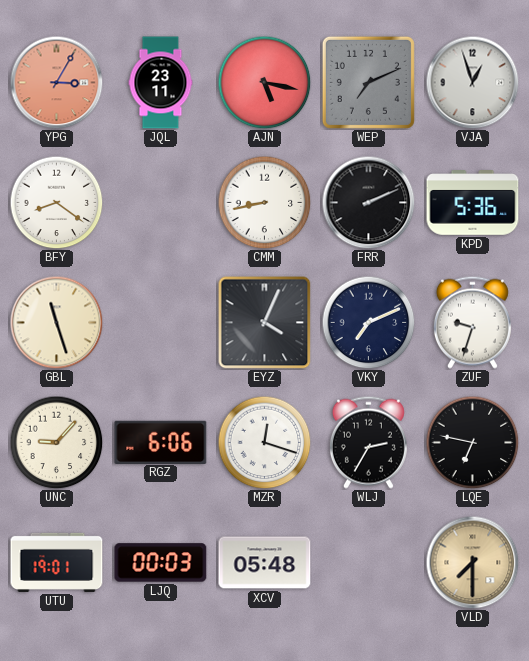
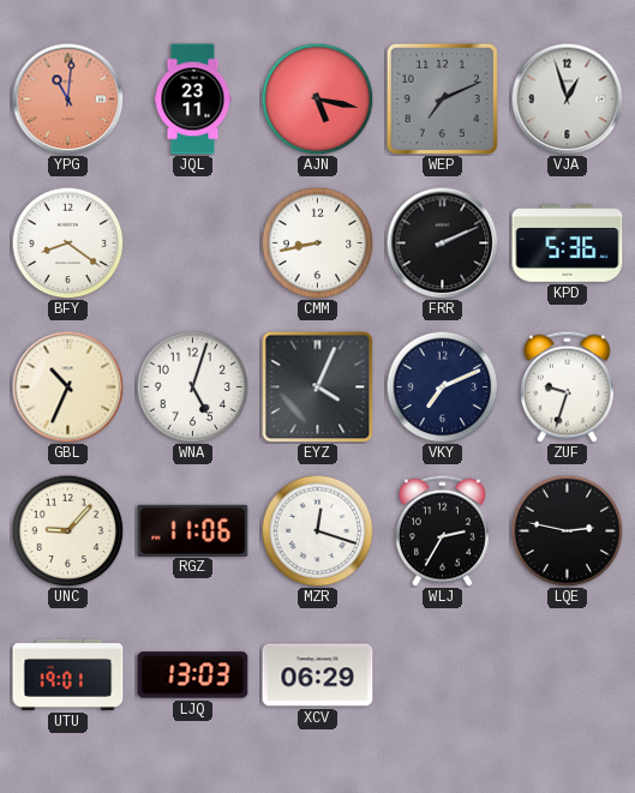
YPG: 3:05 -> 11:01
GBL: 11:27 -> 10:34
WNA: none -> 5:03
RGZ: 6:06 -> 11:06
LQE: 6:47 -> 2:47
LJQ: 00:03 -> 13:03
XCV: 05:48 -> 06:29
VLD: 7:30 -> none
